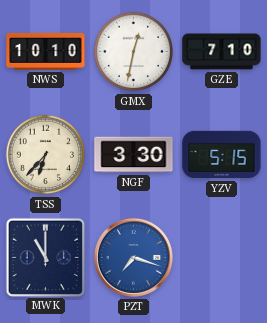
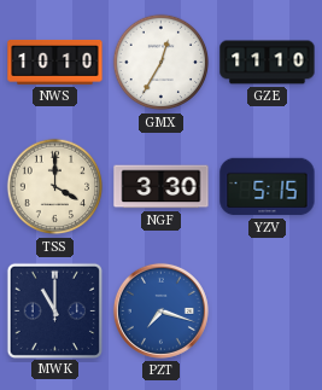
GMX: 12:32 -> 12:35
GZE: 7:10 -> 11:10
TSS: 6:37 -> 4:00
